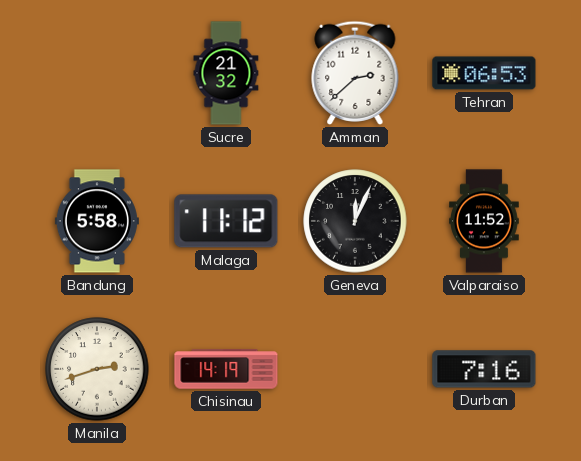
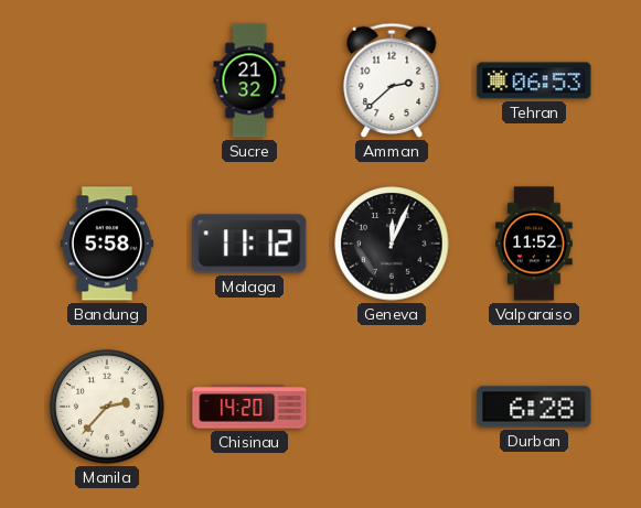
Manila: 2:42 -> 2:37
Chisinau: 14:19 -> 14:20
Durban: 7:16 -> 6:28
